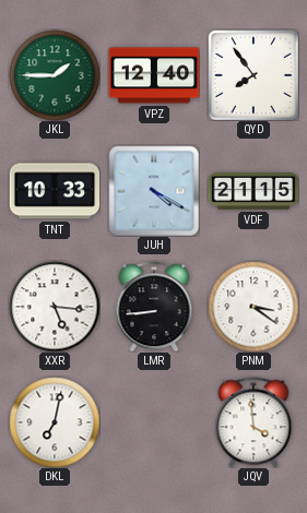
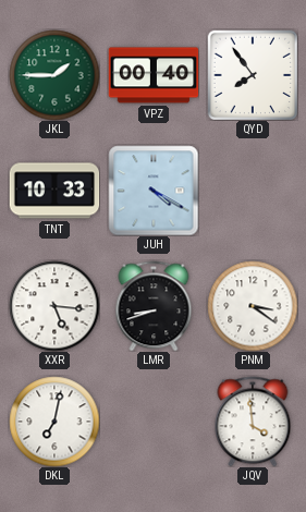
VPZ: 12:40 -> 00:40
VDF: 21:15 -> none
LMR: 8:44 -> 8:42
